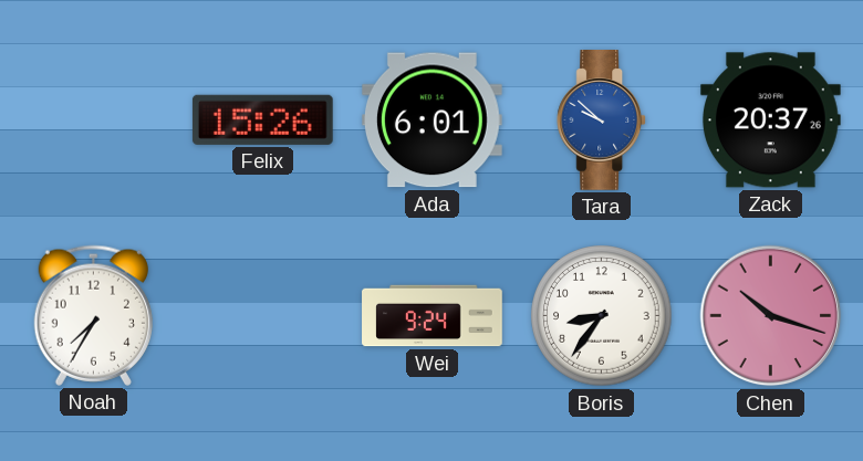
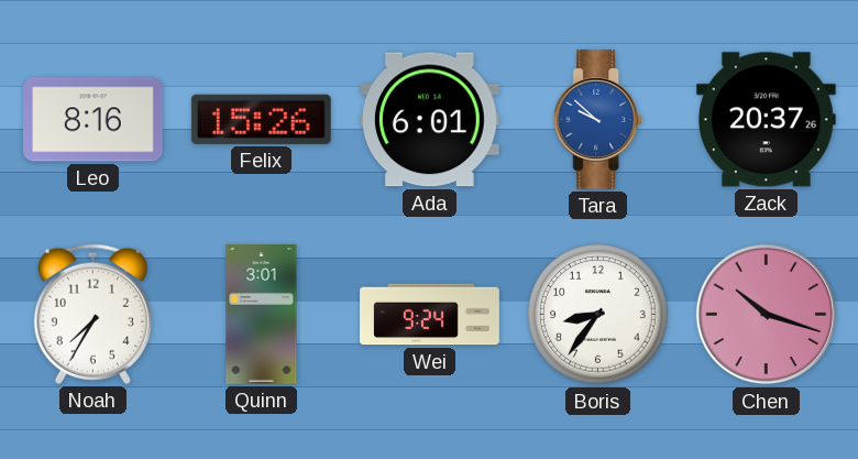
Leo: none -> 8:16
Quinn: none -> 3:01
